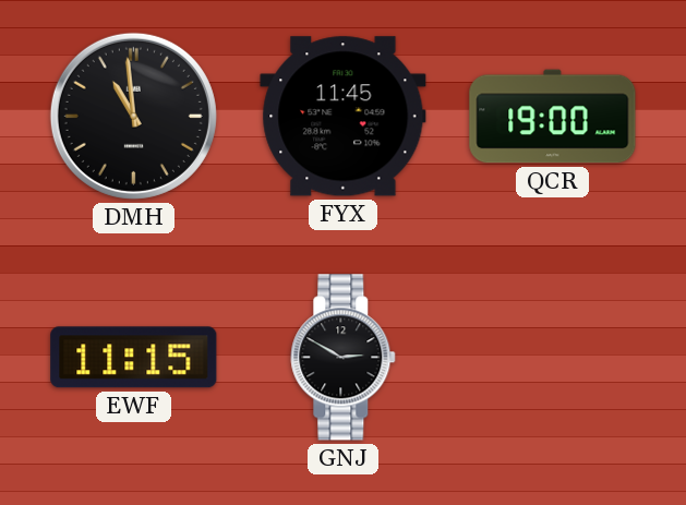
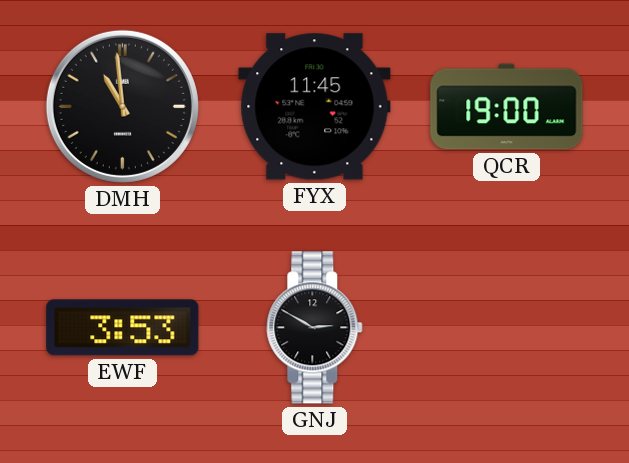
EWF: 11:15 -> 3:53
